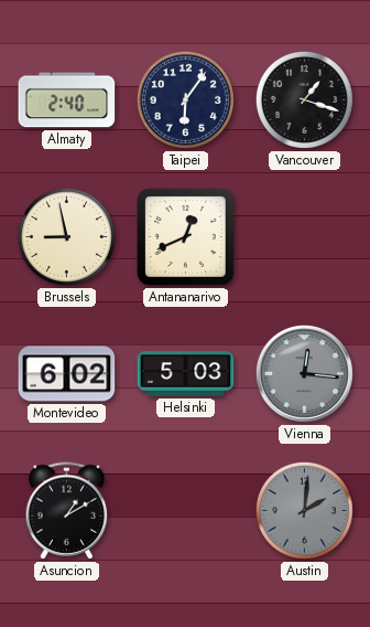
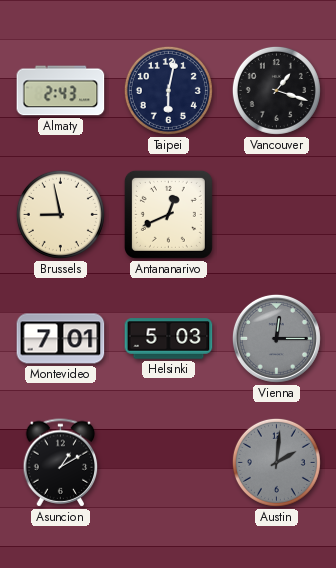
Almaty: 2:40 -> 2:43
Taipei: 6:06 -> 6:02
Montevideo: 6:02 -> 7:01
Vienna: 12:16 -> 12:15
